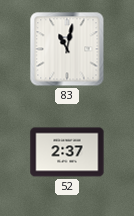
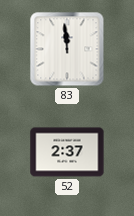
83: 11:02 -> 11:59
